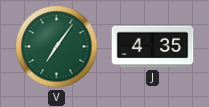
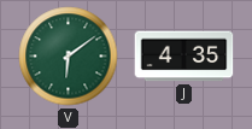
V: 7:06 -> 6:09
